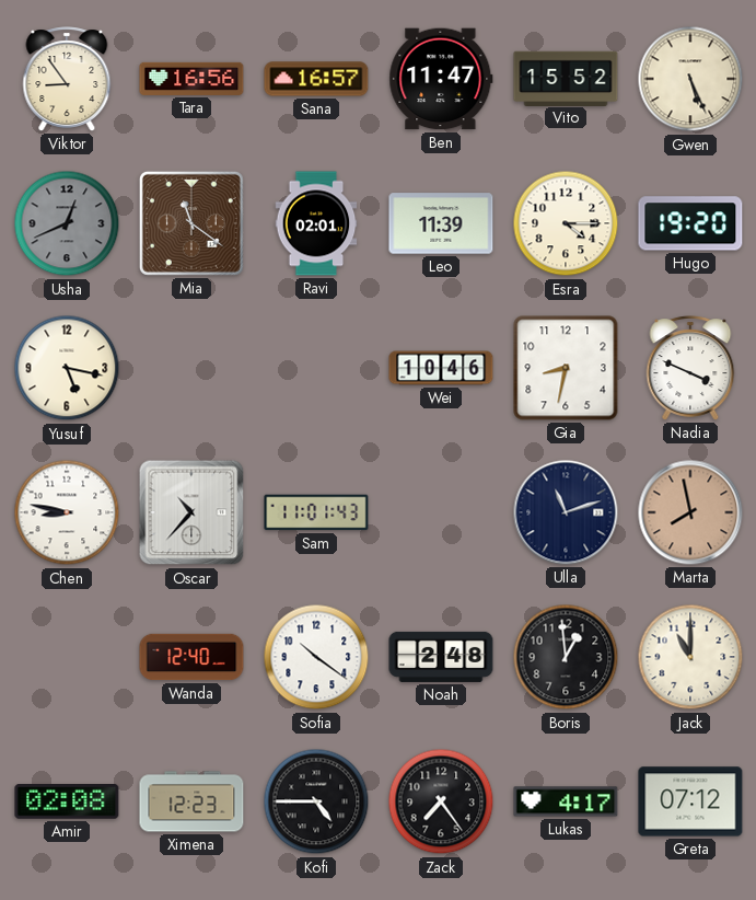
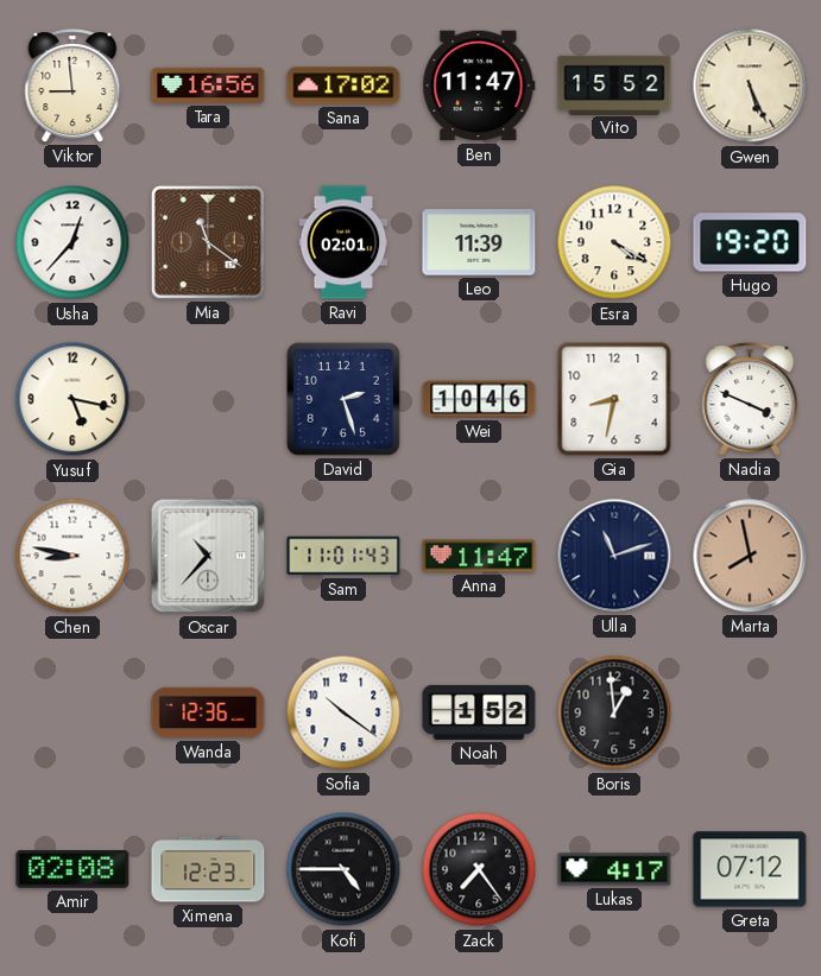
Viktor: 8:54 -> 8:59
Sana: 16:57 -> 17:02
Usha: 12:41 -> 12:37
Usha dial: grey -> white
Esra: 4:15 -> 4:20
David: none -> 2:27
Anna: none -> 11:47
Wanda: 12:40 -> 12:36
Noah: 2:48 -> 1:52
Jack: 11:00 -> none
